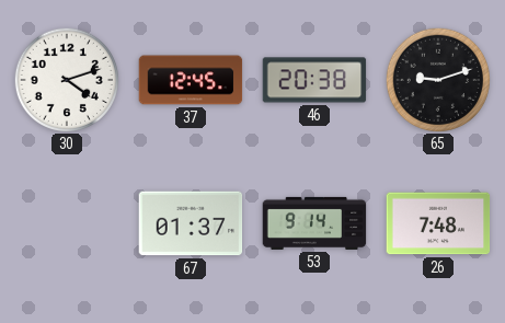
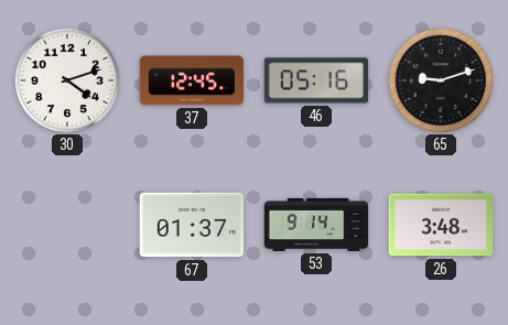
46: 20:38 -> 05:16
26: 7:48 -> 3:48
